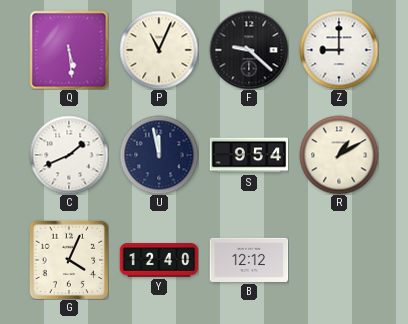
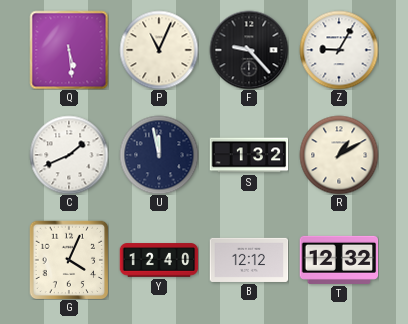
F: 9:22 -> 9:23
Z: 9:00 -> 9:05
S: 9:54 -> 1:32
T: none -> 12:32
